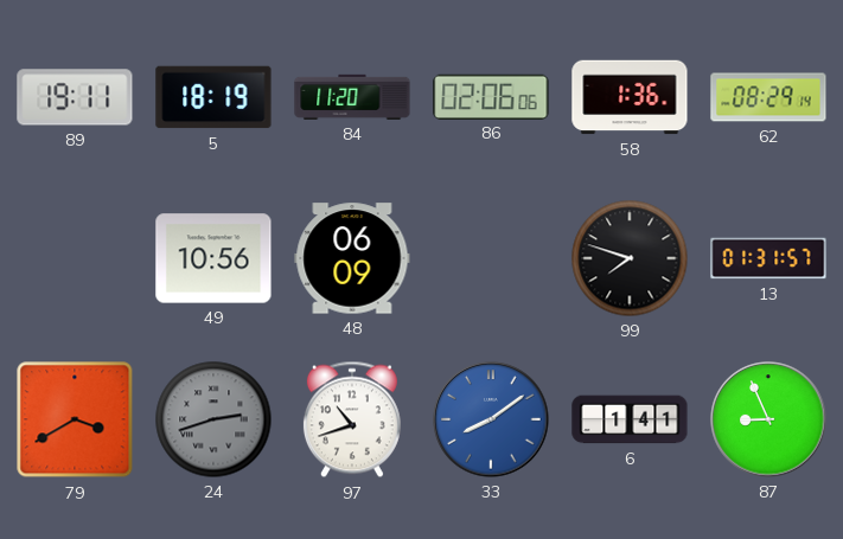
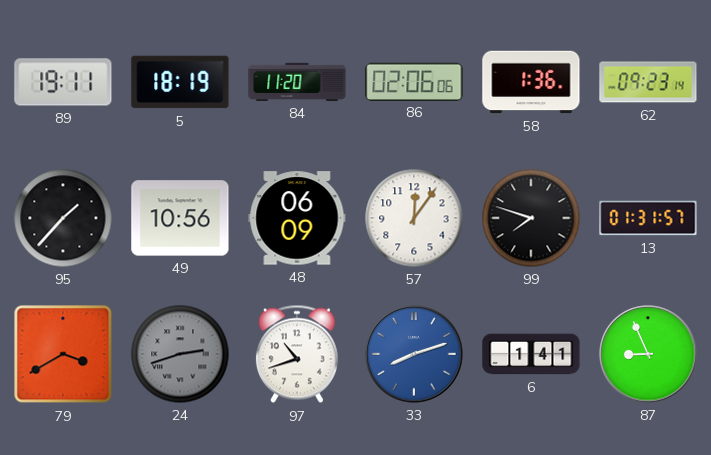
62: 08:29 -> 09:23
95: none -> 1:37
57: none -> 12:06
33: 8:09 -> 8:12
